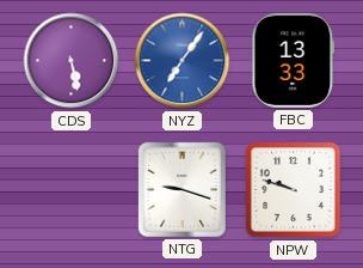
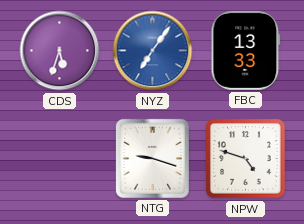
CDS: 5:28 -> 5:33
NPW: 9:48 -> 4:48
